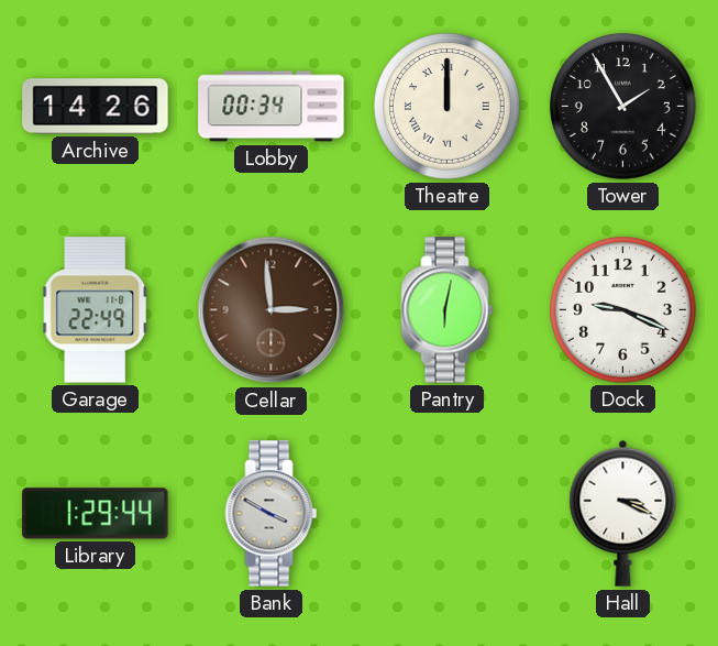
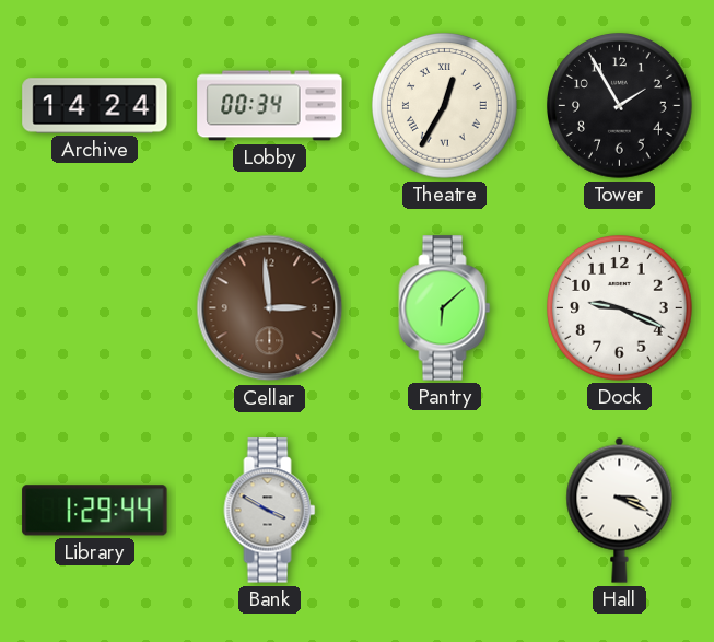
Archive: 14:26 -> 14:24
Theatre: 12:00 -> 12:35
Garage: 22:49 -> none
Pantry: 6:02 -> 6:08
